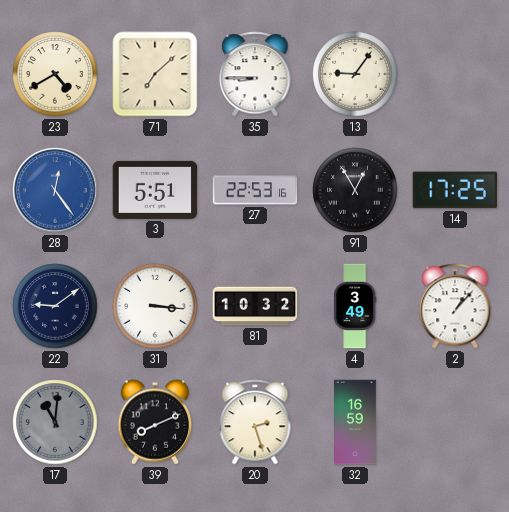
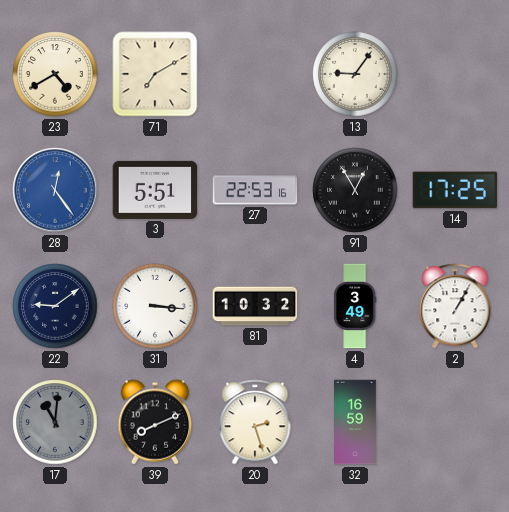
71: 7:08 -> 7:10
35: 8:45 -> none
2: 1:07 -> 1:05
